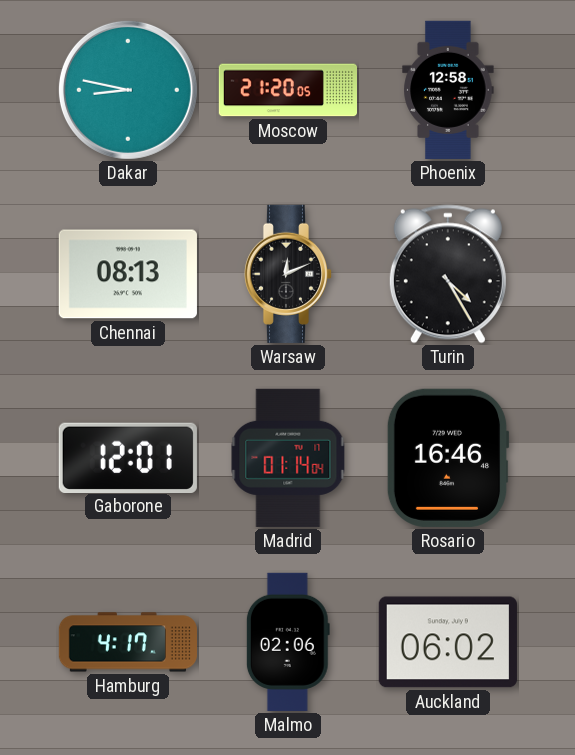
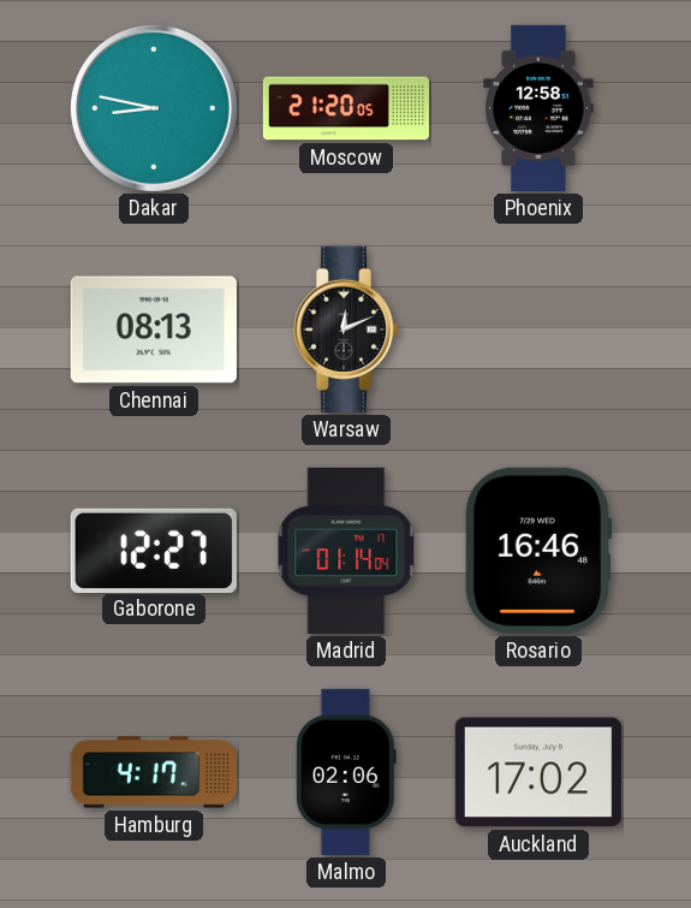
Turin: 4:25 -> none
Gaborone: 12:01 -> 12:27
Auckland: 06:02 -> 17:02
